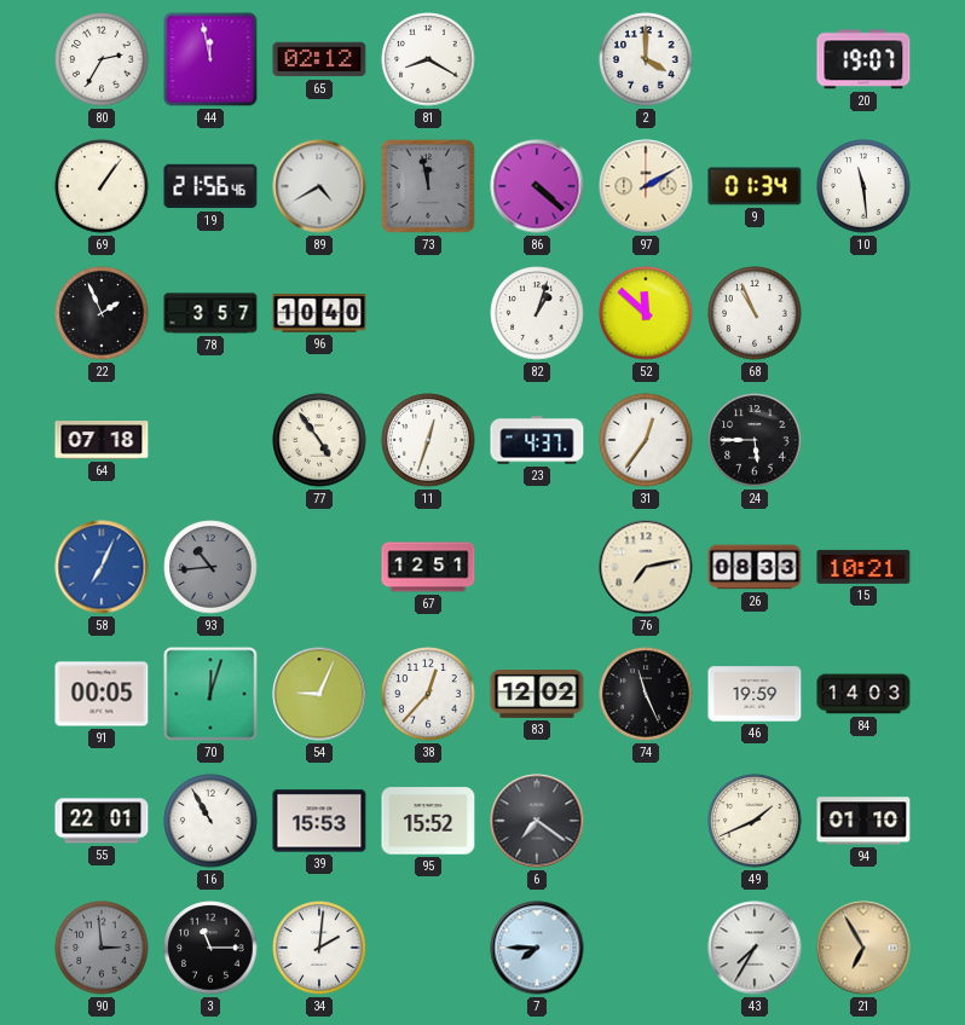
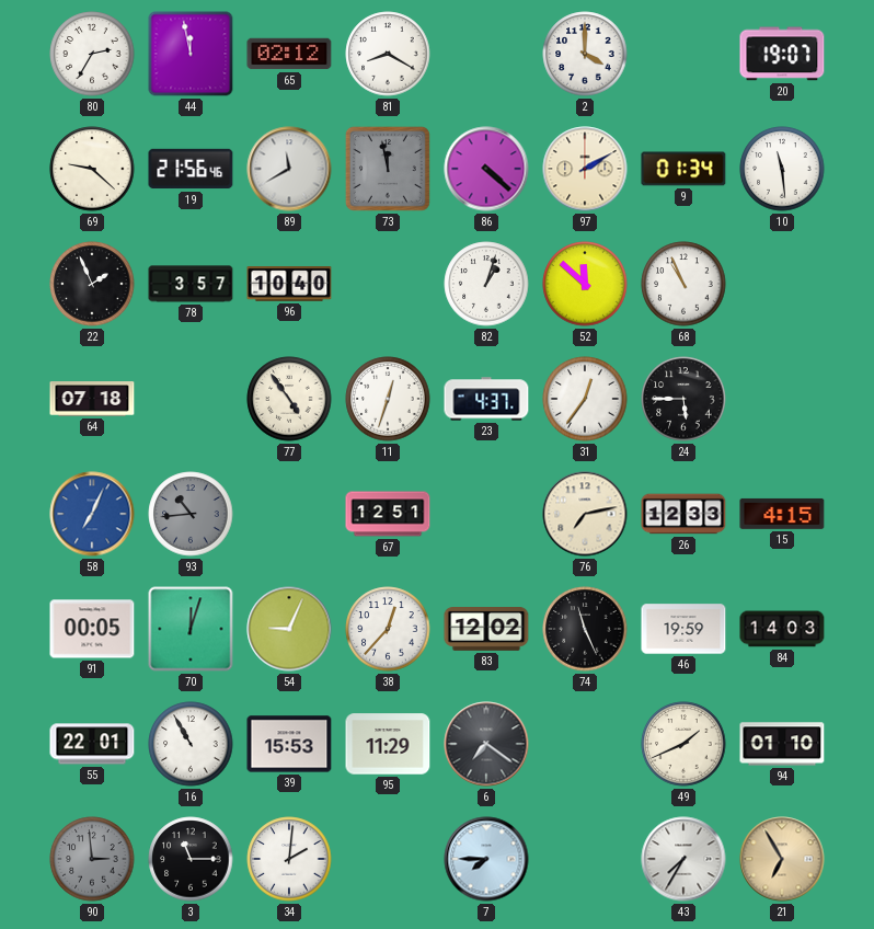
69: 1:06 -> 9:22
89: 4:40 -> 11:40
26: 08:33 -> 12:33
15: 10:21 -> 4:15
95: 15:52 -> 11:29
